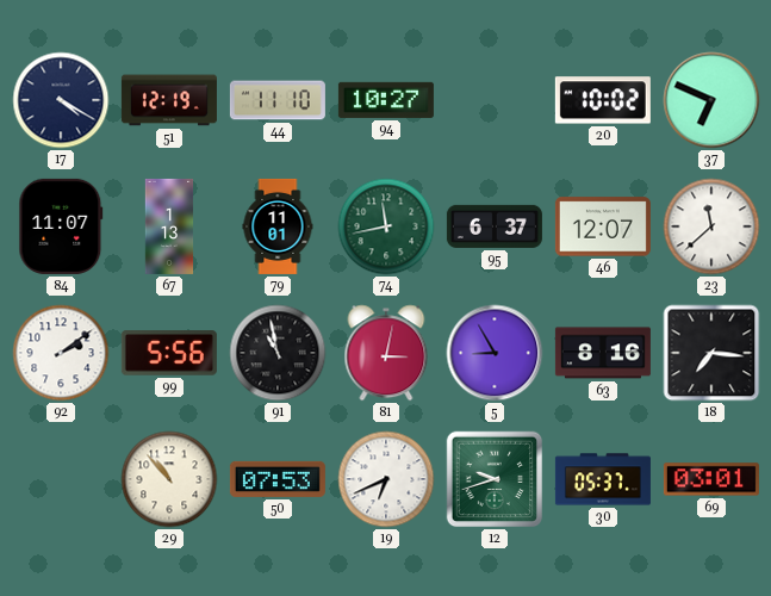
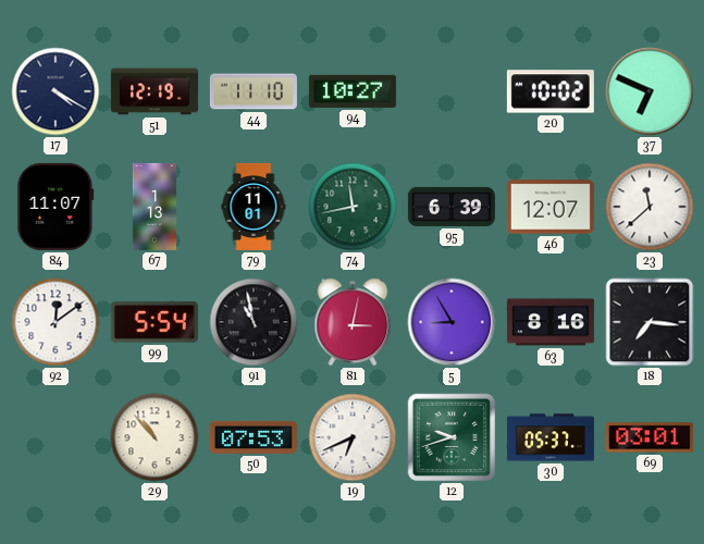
95: 6:37 -> 6:39
92: 2:09 -> 12:09
99: 5:56 -> 5:54
